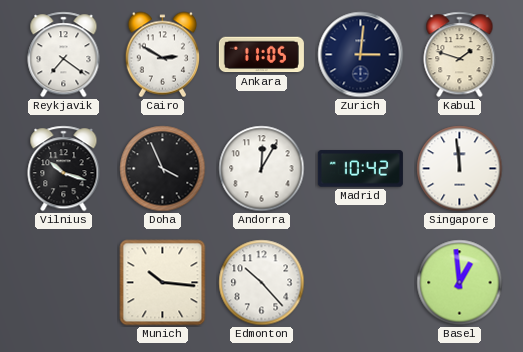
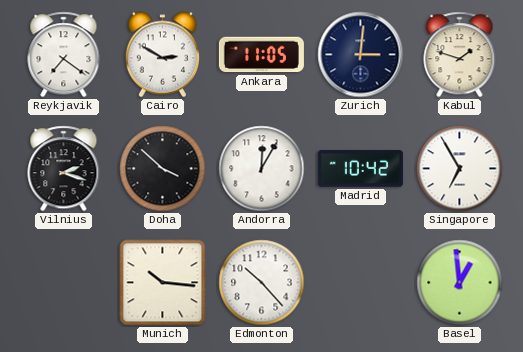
Vilnius: 10:18 -> 2:18
Doha: 3:56 -> 3:52
Singapore: 11:59 -> 6:55
